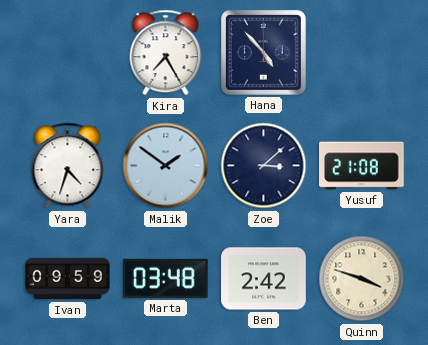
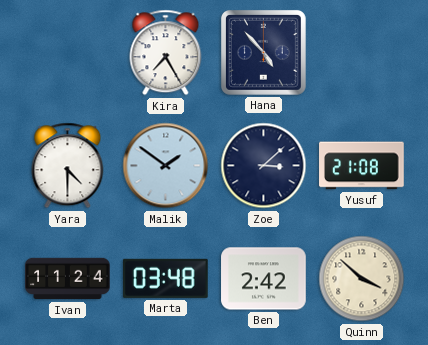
Yara: 4:33 -> 4:30
Ivan: 09:59 -> 11:24
Quinn: 3:48 -> 3:52
